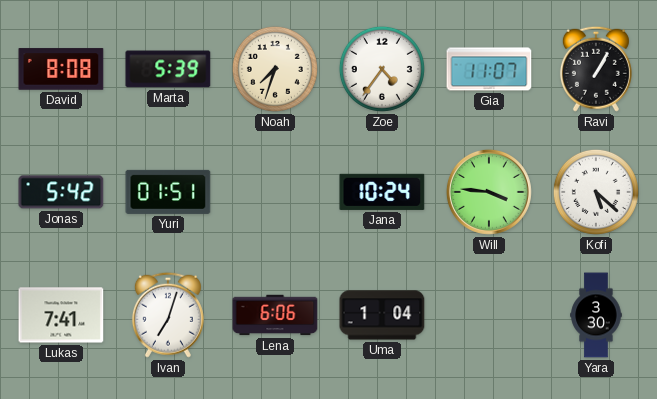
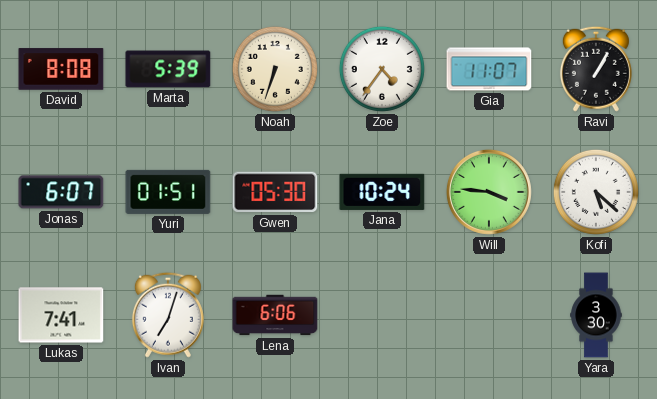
Noah: 7:33 -> 6:33
Jonas: 5:42 -> 6:07
Gwen: none -> 05:30
Uma: 1:04 -> none
